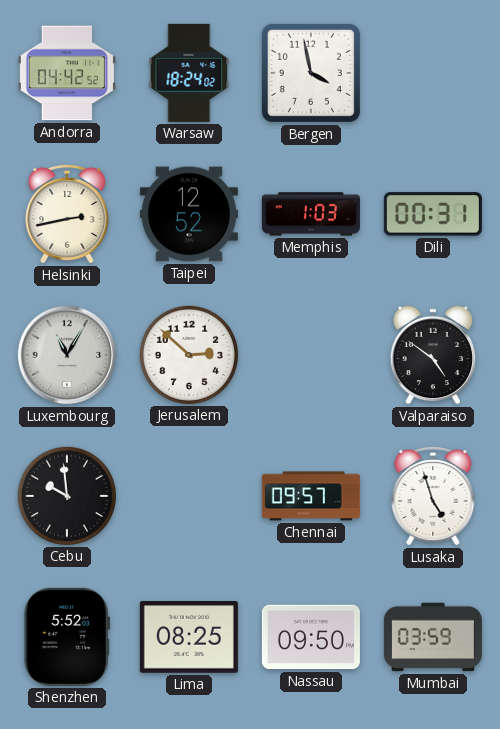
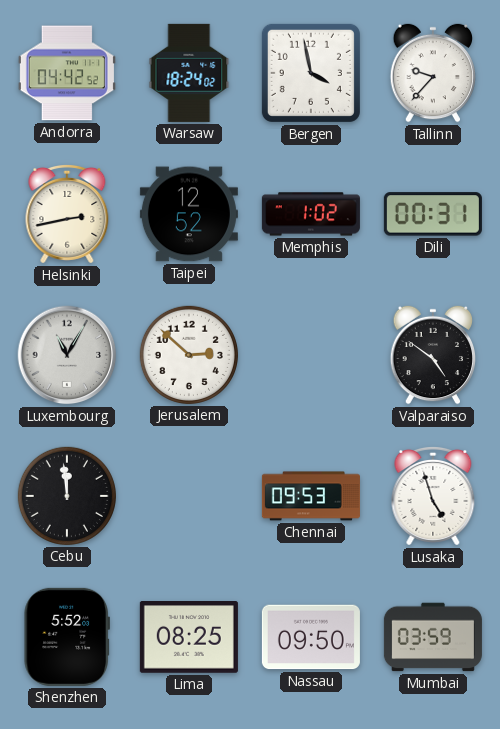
Tallinn: none -> 9:37
Memphis: 1:03 -> 1:02
Cebu: 9:59 -> 11:59
Chennai: 09:57 -> 09:53
